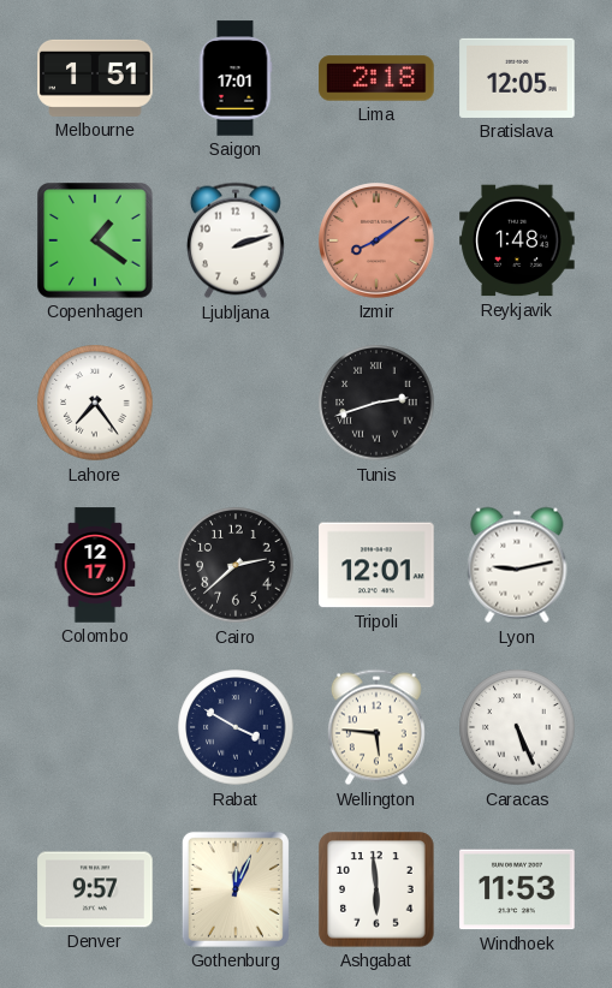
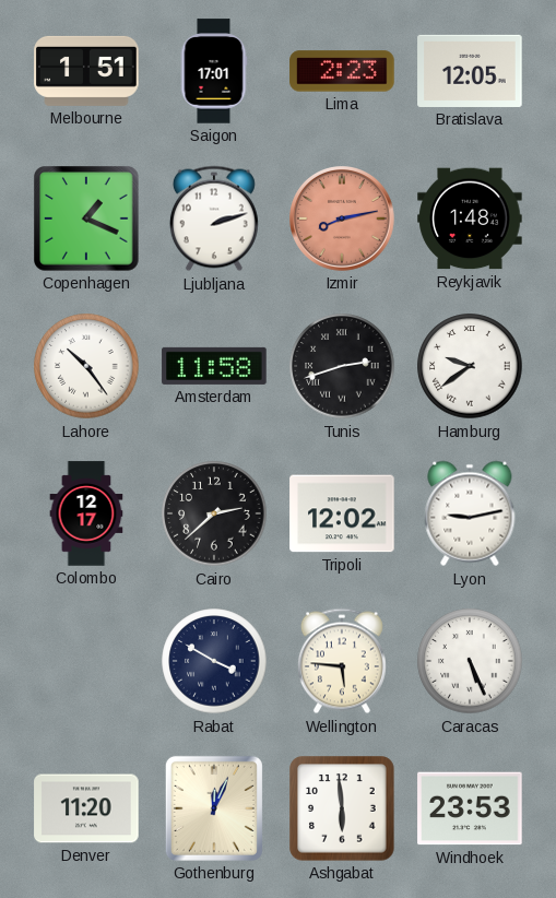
Lima: 2:18 -> 2:23
Copenhagen: 1:21 -> 1:19
Izmir: 8:09 -> 8:13
Lahore: 7:24 -> 10:24
Amsterdam: none -> 11:58
Hamburg: none -> 9:39
Tripoli: 12:01 -> 12:02
Denver: 9:57 -> 11:20
Windhoek: 11:53 -> 23:53
